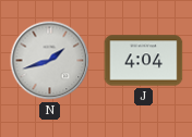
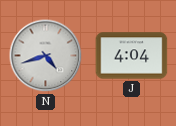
N: 1:42 -> 4:42
